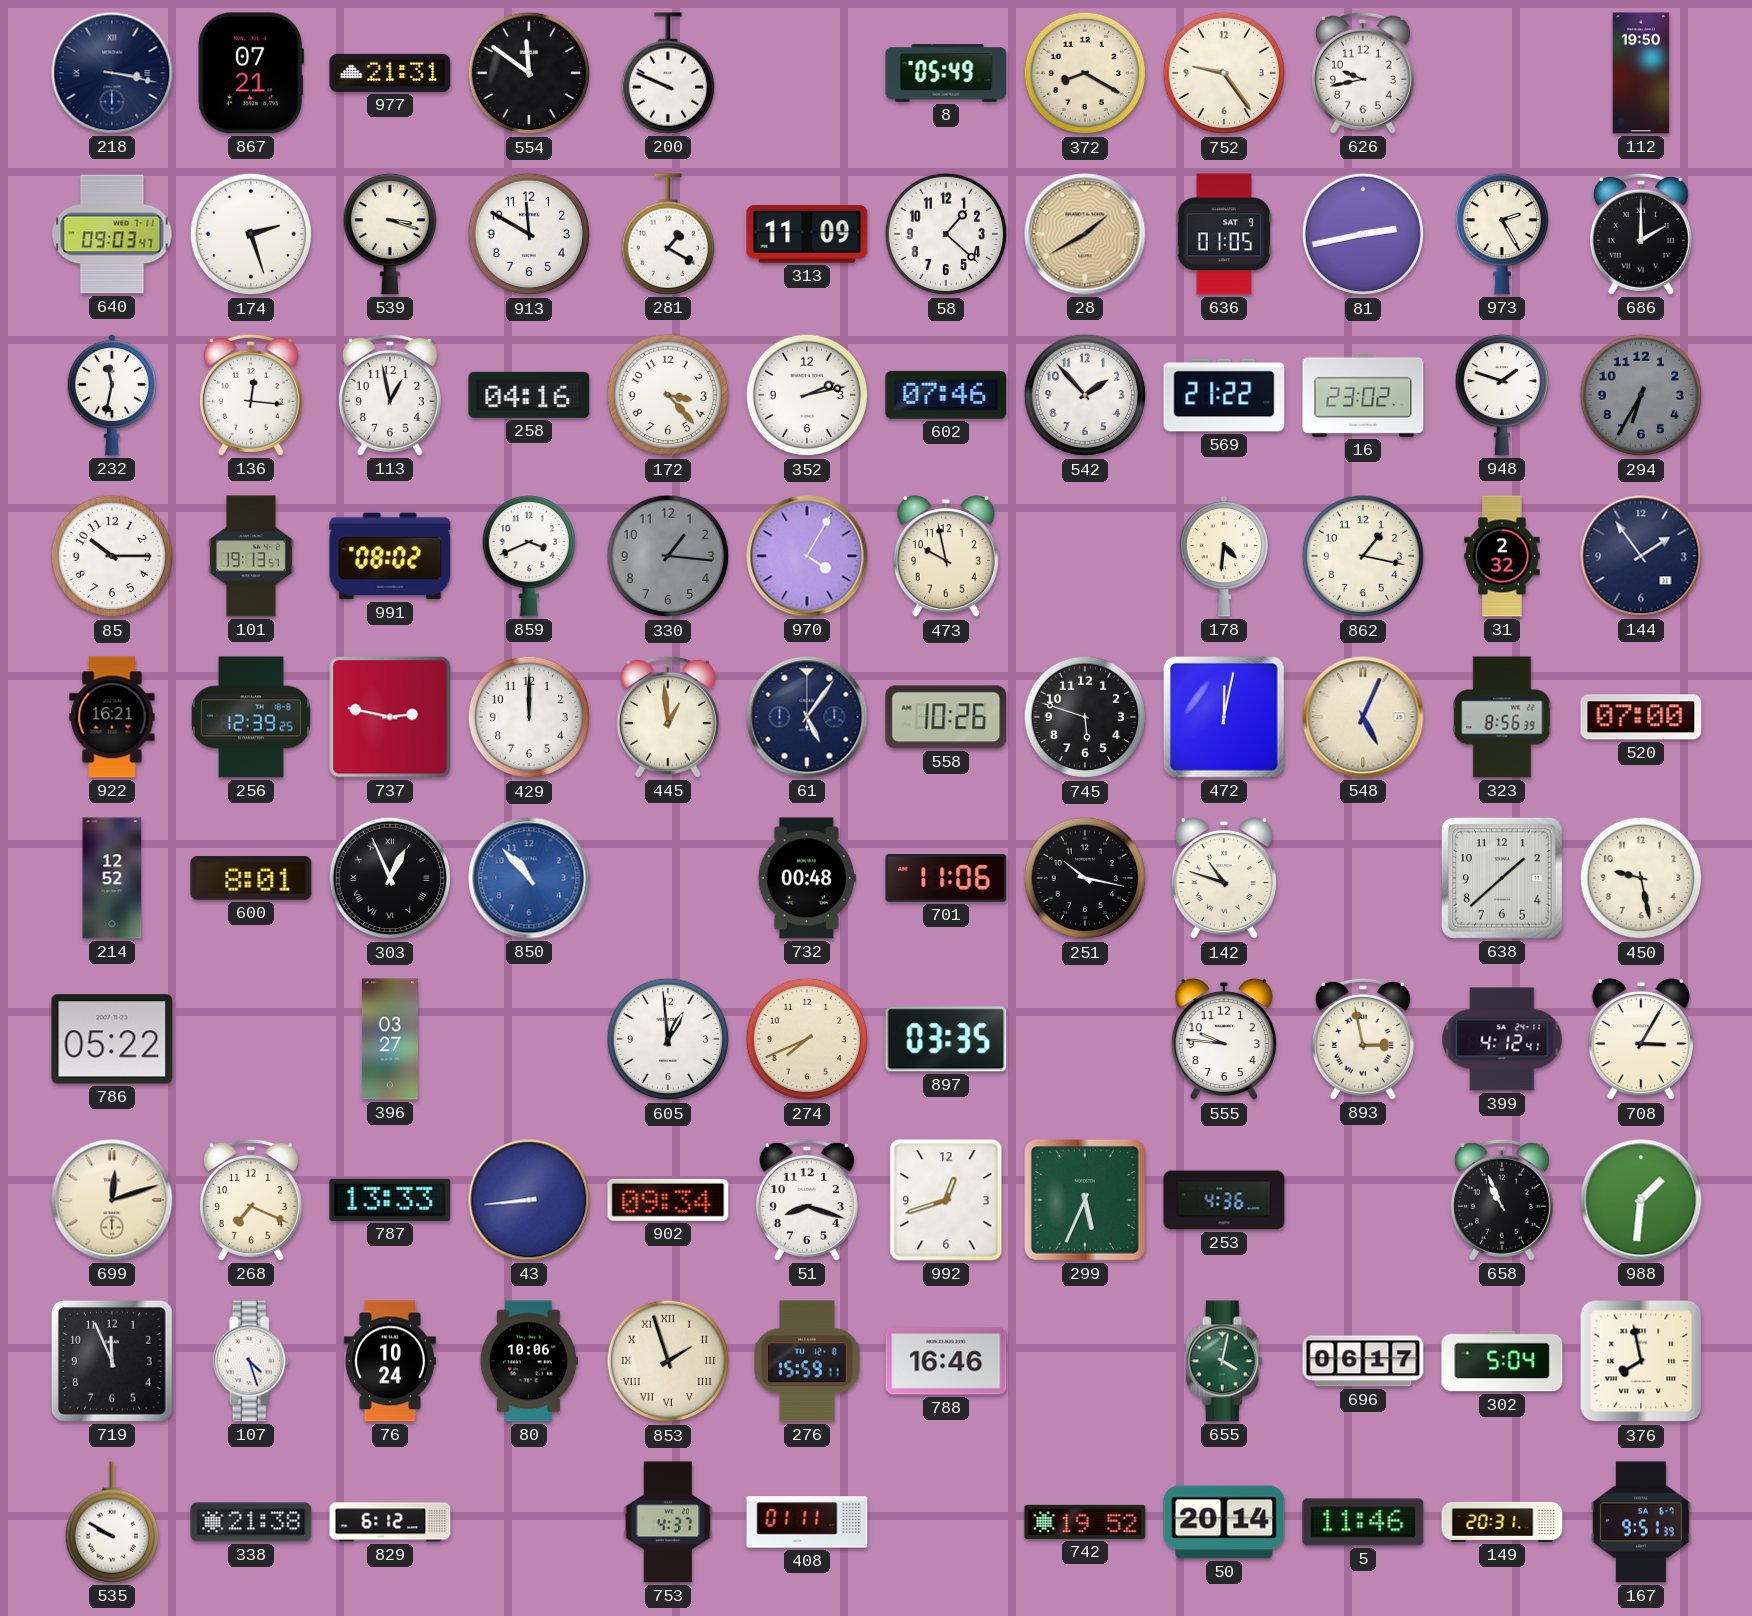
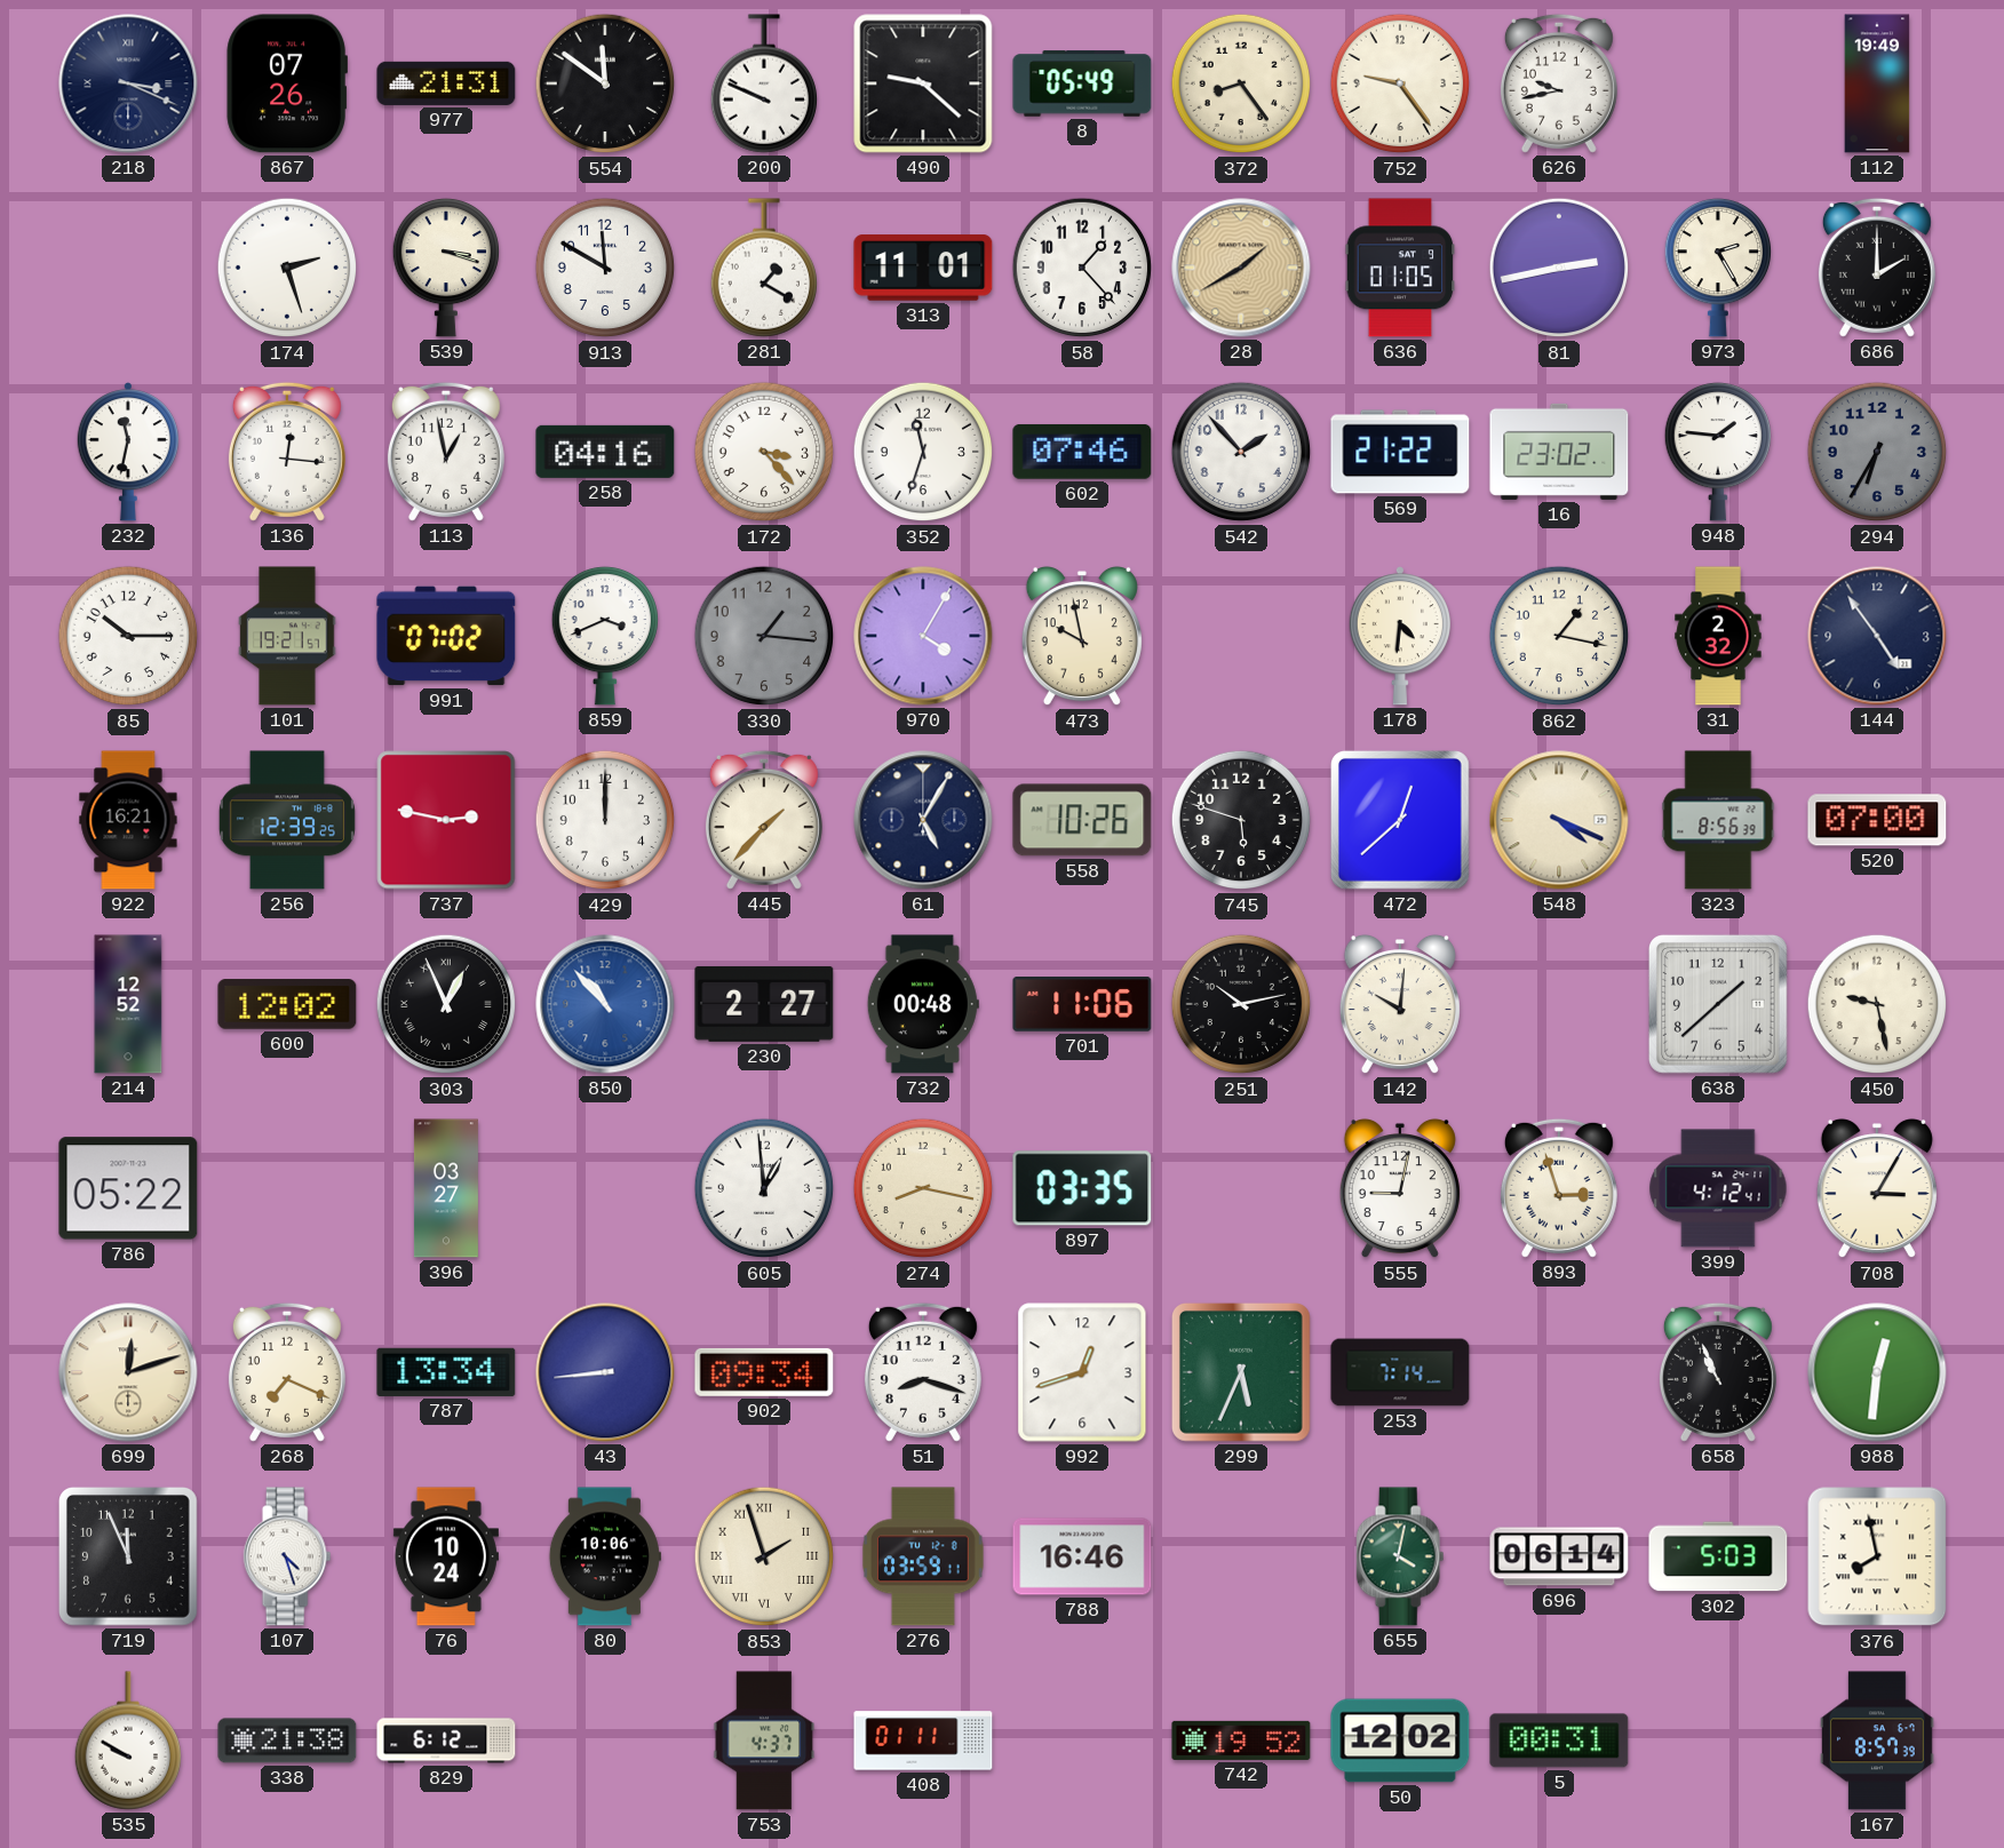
218: 3:17 -> 3:19
867: 07:21 -> 07:26
490: none -> 9:22
372: 8:20 -> 8:24
112: 19:50 -> 19:49
640: 09:03 -> none
313: 11:09 -> 11:01
58: 1:22 -> 1:23
352: 2:13 -> 11:33
948: 1:48 -> 1:46
101: 19:13 -> 19:21
991: 08:02 -> 07:02
144: 1:54 -> 4:54
445: 12:59 -> 1:37
61: 5:06 -> 5:05
472: 12:02 -> 12:38
548: 5:04 -> 4:19
600: 8:01 -> 12:02
230: none -> 2:27
251: 10:17 -> 10:13
142: 10:48 -> 10:01
274: 7:41 -> 8:17
555: 9:46 -> 9:02
893: 2:58 -> 2:57
787: 13:33 -> 13:34
253: 4:36 -> 7:14
988: 1:31 -> 12:31
276: 15:59 -> 03:59
696: 06:17 -> 06:14
302: 5:04 -> 5:03
50: 20:14 -> 12:02
5: 11:46 -> 00:31
149: 20:31 -> none
167: 9:51 -> 8:57
